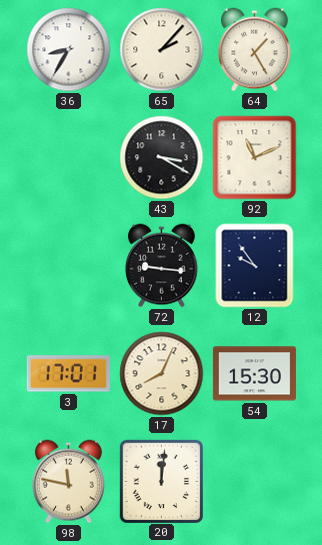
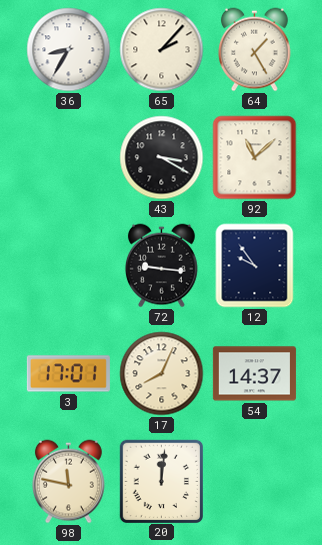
92: 11:11 -> 11:08
54: 15:30 -> 14:37
